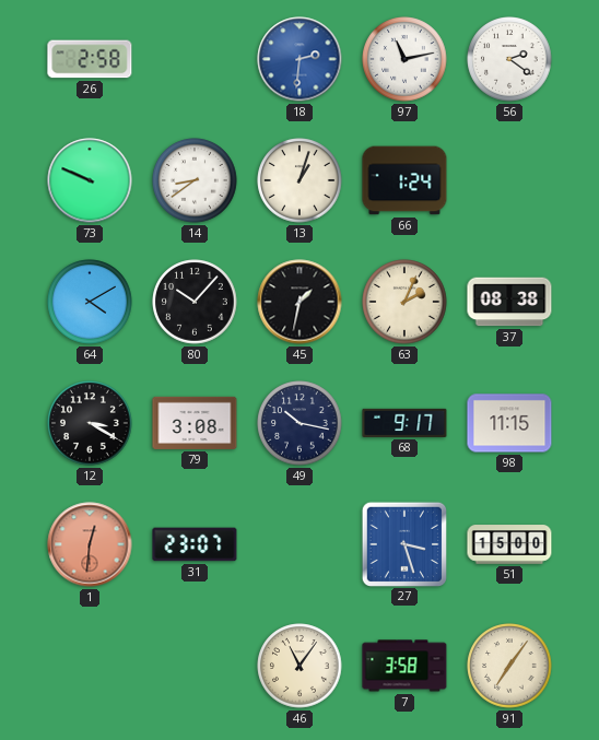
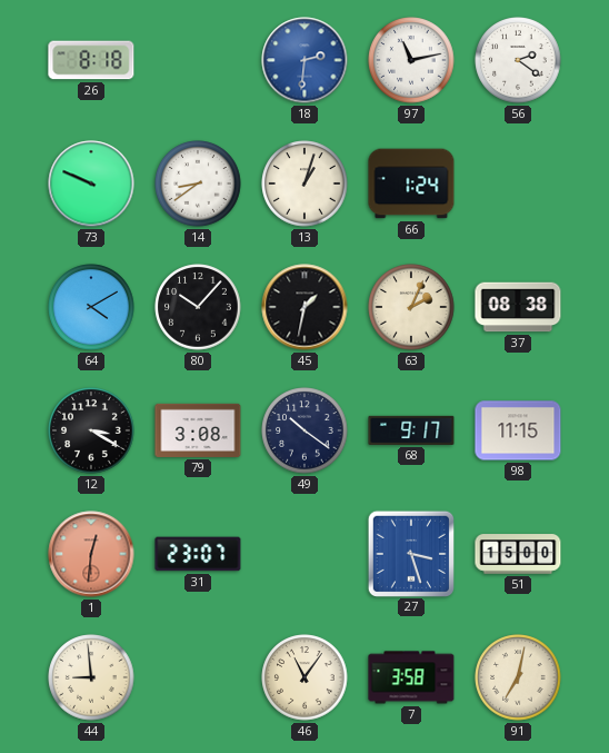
26: 2:58 -> 8:18
49: 10:17 -> 10:21
44: none -> 8:59
91: 7:06 -> 7:02
